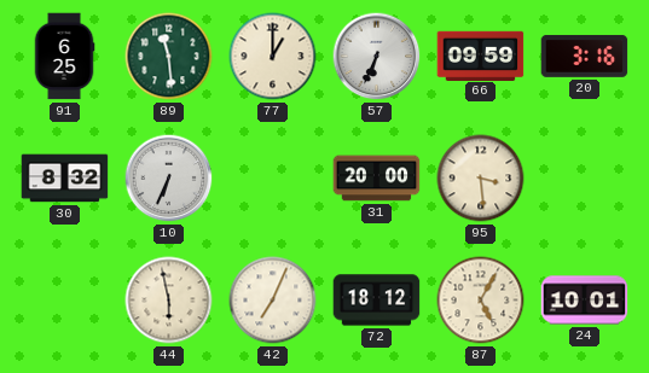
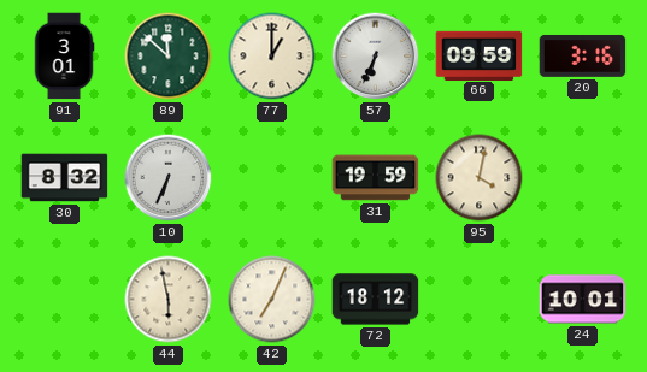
91: 6:25 -> 3:01
89: 11:29 -> 11:52
31: 20:00 -> 19:59
95: 3:29 -> 4:02
87: 5:05 -> none
